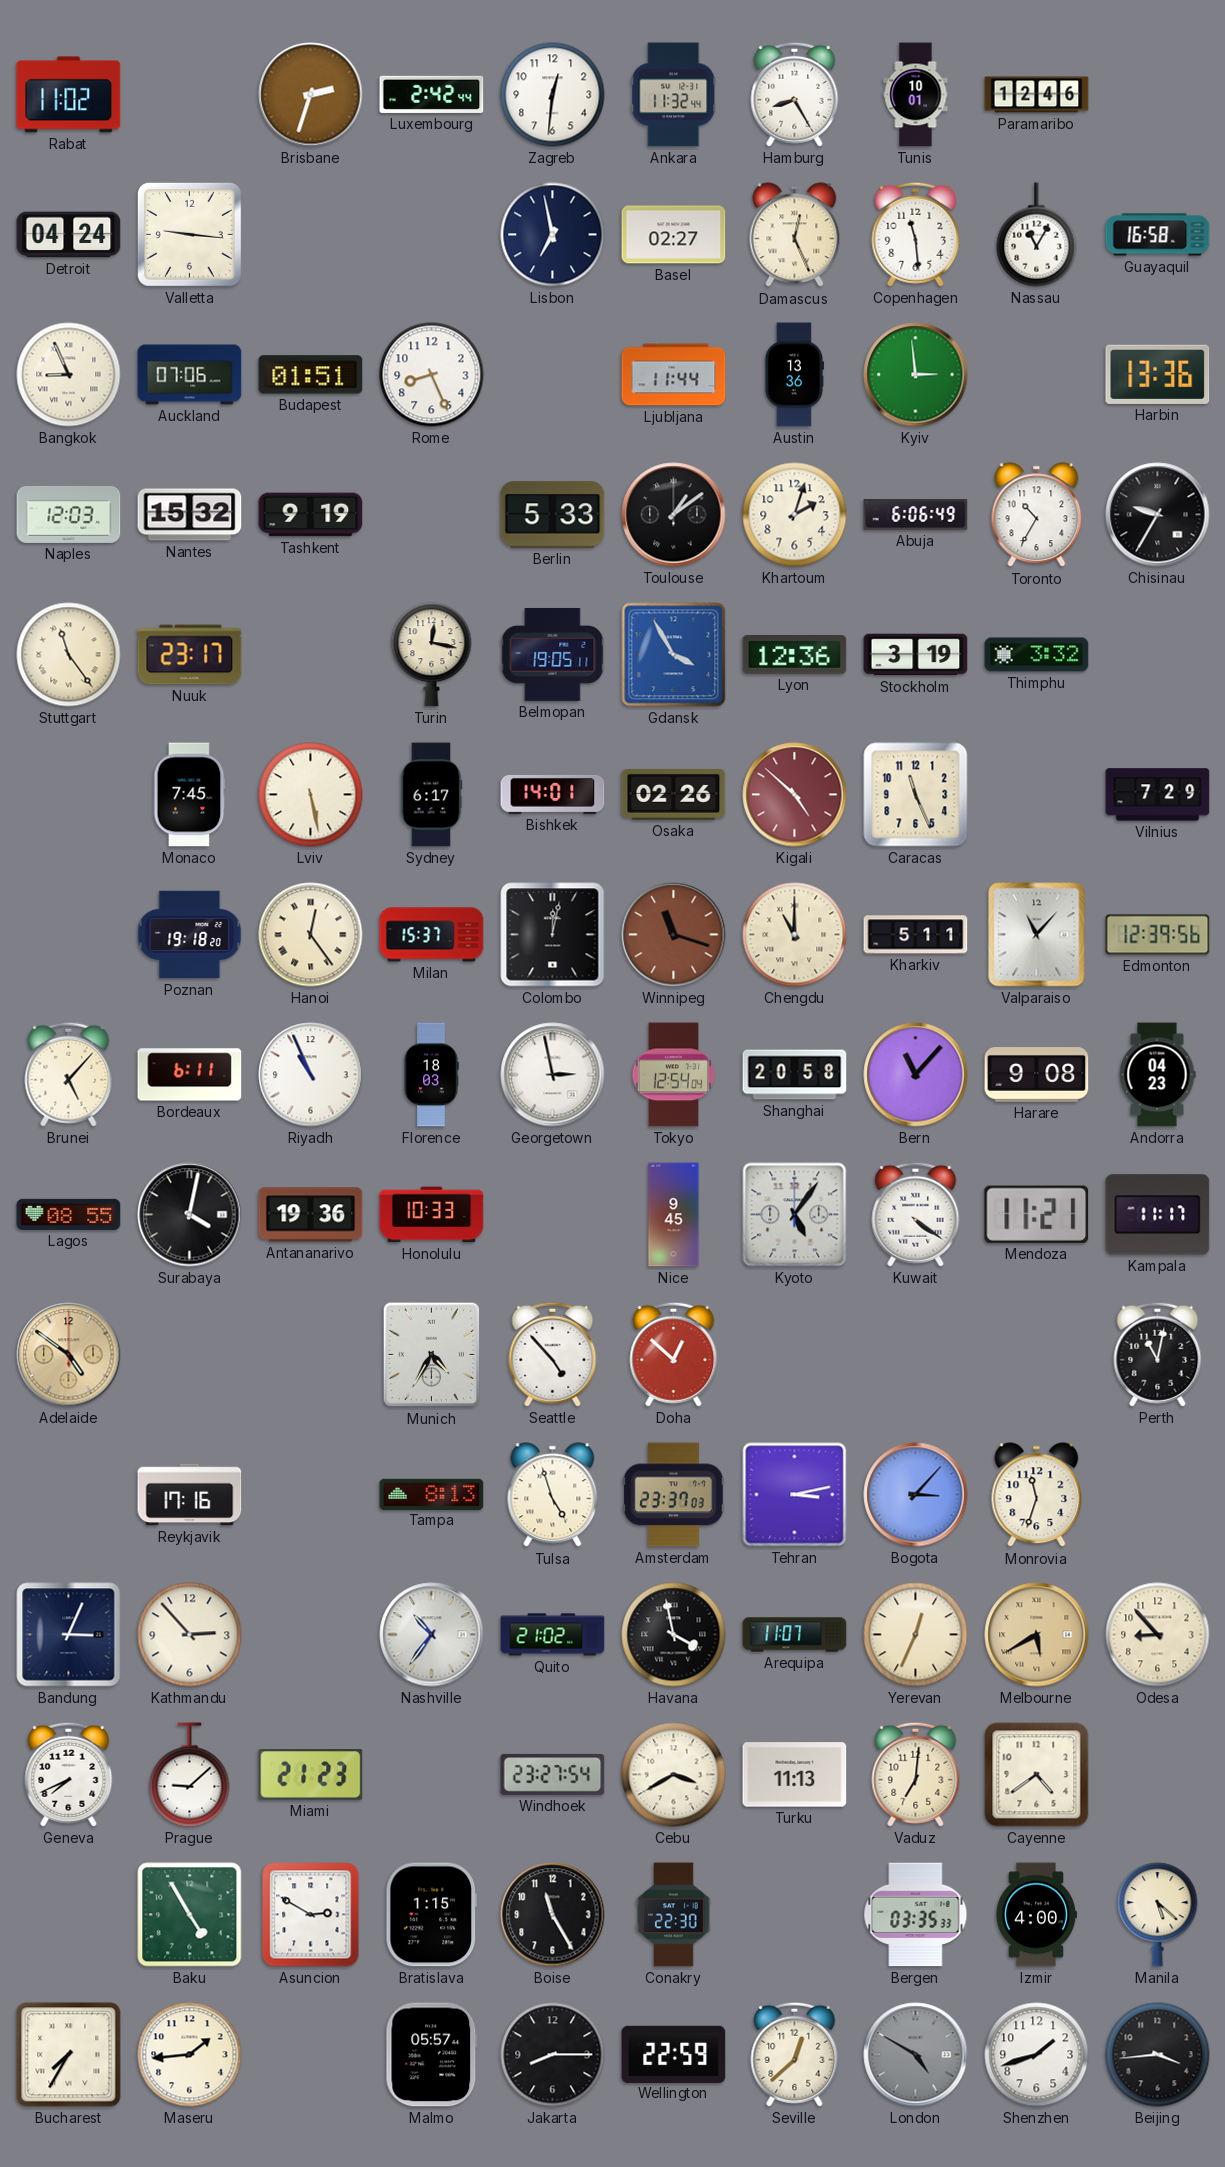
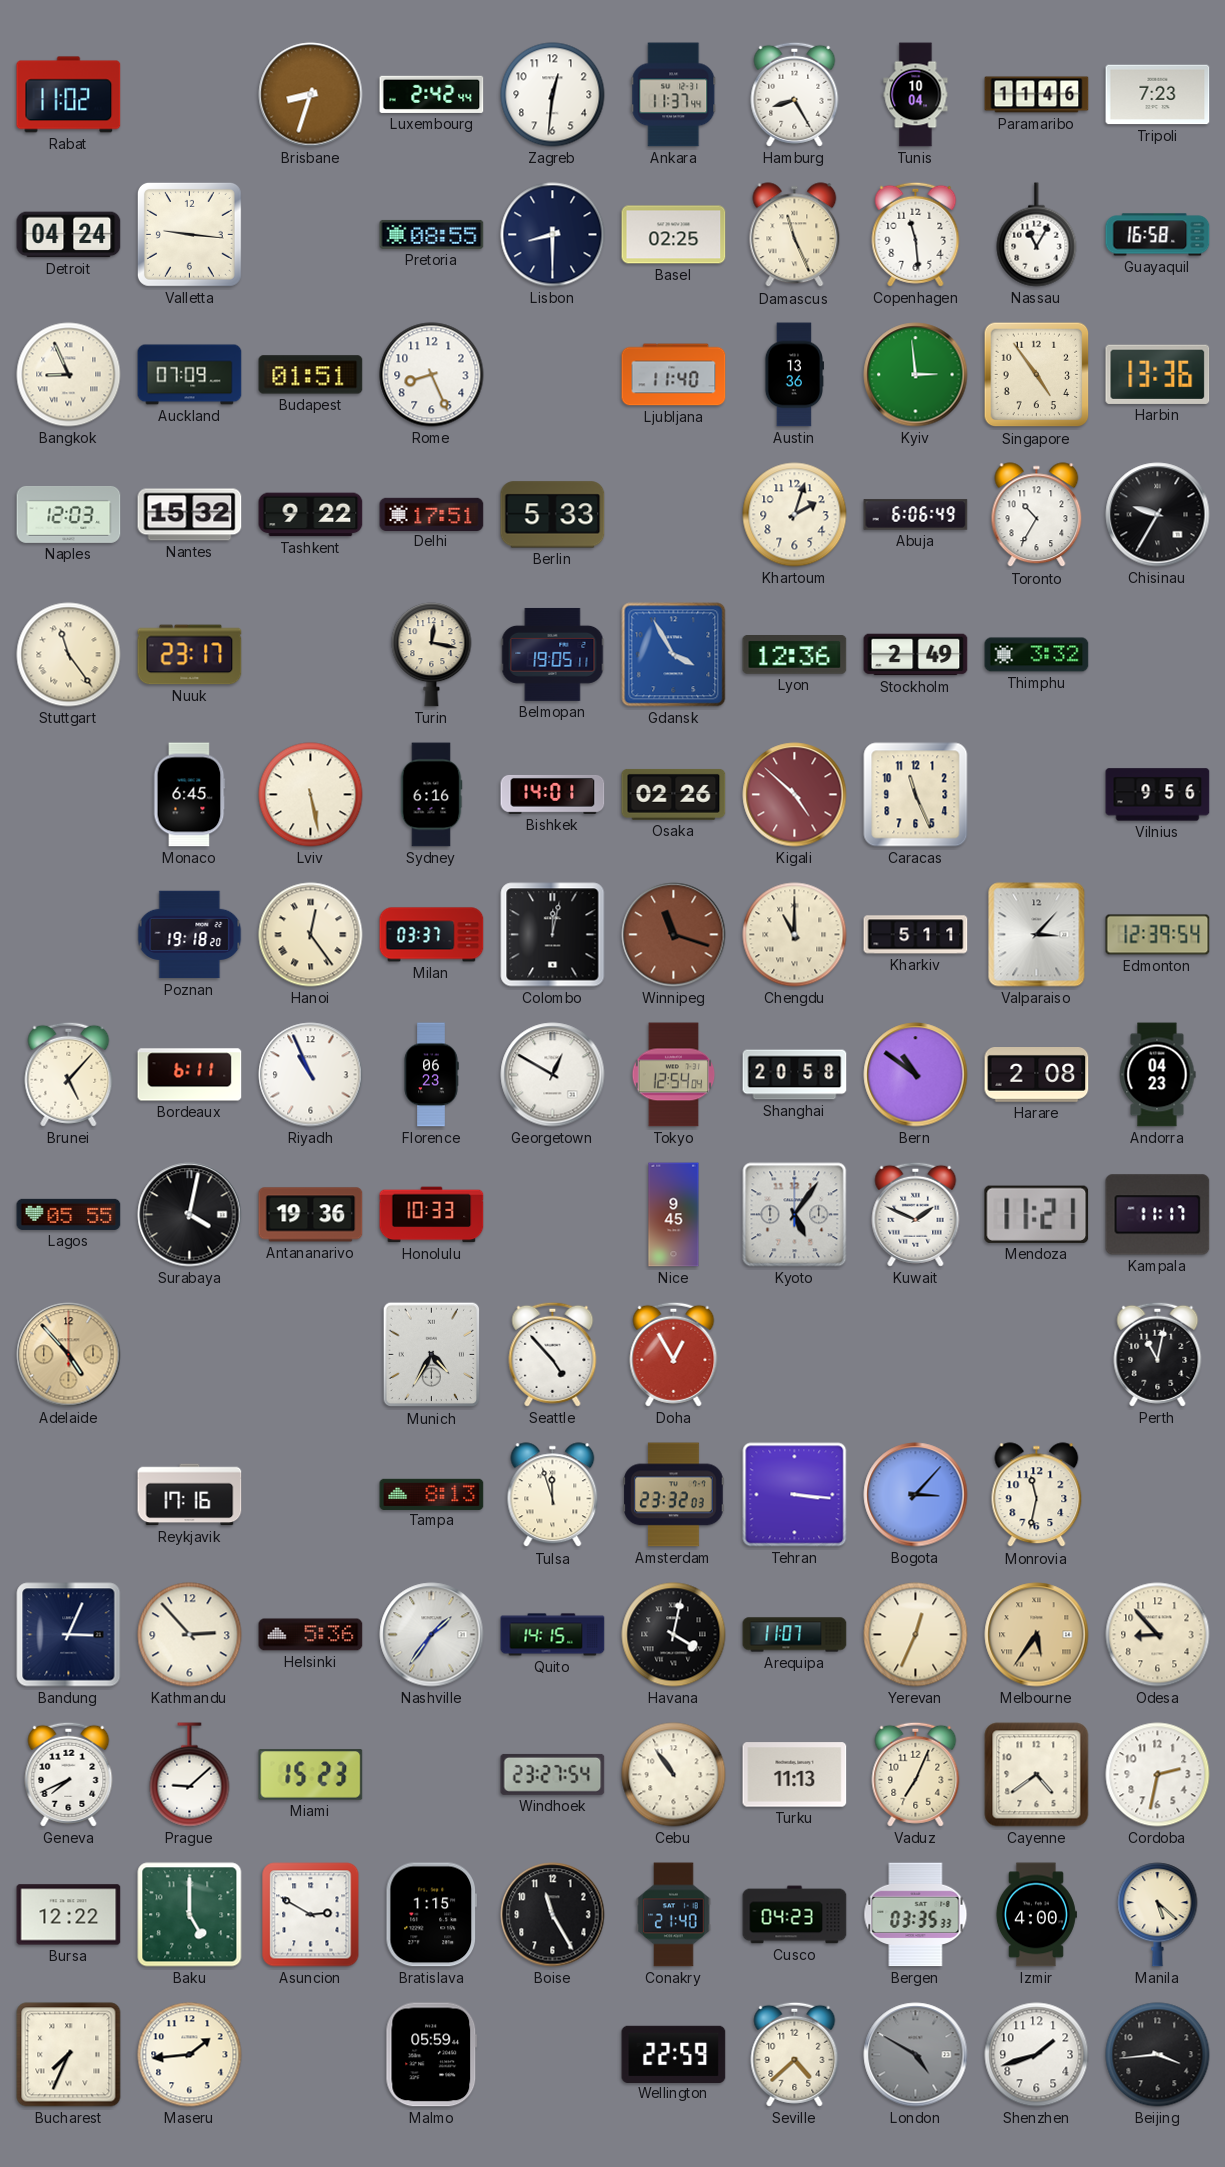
Brisbane: 2:33 -> 8:33
Ankara: 11:32 -> 11:37
Tunis: 10:01 -> 10:04
Paramaribo: 12:46 -> 11:46
Tripoli: none -> 7:23
Pretoria: none -> 08:55
Lisbon: 6:58 -> 8:30
Basel: 02:27 -> 02:25
Damascus: 12:26 -> 11:26
Auckland: 07:06 -> 07:09
Ljubljana: 11:44 -> 11:40
Singapore: none -> 4:54
Tashkent: 9:19 -> 9:22
Delhi: none -> 17:51
Toulouse: 1:09 -> none
Stockholm: 3:19 -> 2:49
Monaco: 7:45 -> 6:45
Sydney: 6:17 -> 6:16
Vilnius: 7:29 -> 9:56
Milan: 15:37 -> 03:37
Valparaiso: 11:07 -> 3:07
Edmonton: 12:39:56 -> 12:39:54
Florence: 18:03 -> 06:23
Georgetown: 2:58 -> 12:50
Bern: 11:07 -> 10:51
Harare: 9:08 -> 2:08
Lagos: 08:55 -> 05:55
Kuwait: 4:21 -> 1:49
Adelaide: 4:51 -> 4:53
Doha: 12:52 -> 12:55
Tulsa: 4:57 -> 11:57
Amsterdam: 23:37 -> 23:32
Tehran: 3:13 -> 3:16
Monrovia: 11:33 -> 11:32
Helsinki: none -> 5:36
Nashville: 10:36 -> 1:36
Quito: 21:02 -> 14:15
Havana: 3:58 -> 4:02
Melbourne: 5:40 -> 5:36
Miami: 21:23 -> 15:23
Cebu: 3:40 -> 10:54
Vaduz: 7:01 -> 7:04
Cordoba: none -> 2:32
Bursa: none -> 12:22
Baku: 4:55 -> 5:00
Conakry: 22:30 -> 21:40
Cusco: none -> 04:23
Bucharest: 7:35 -> 7:34
Malmo: 05:57 -> 05:59
Jakarta: 8:15 -> none
Seville: 12:38 -> 4:38
